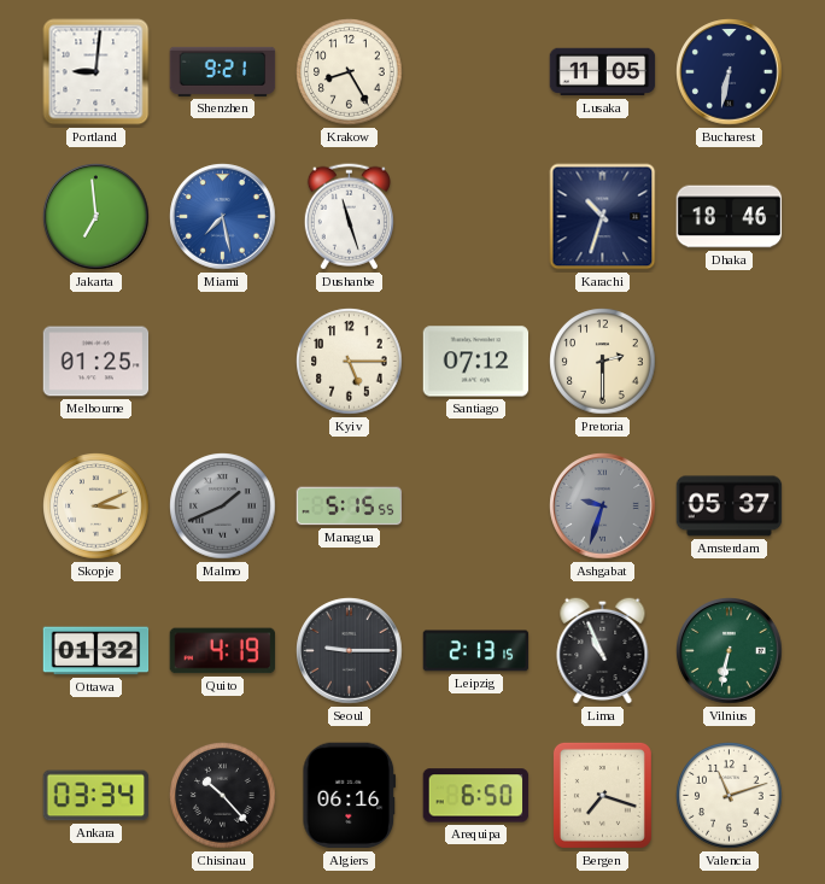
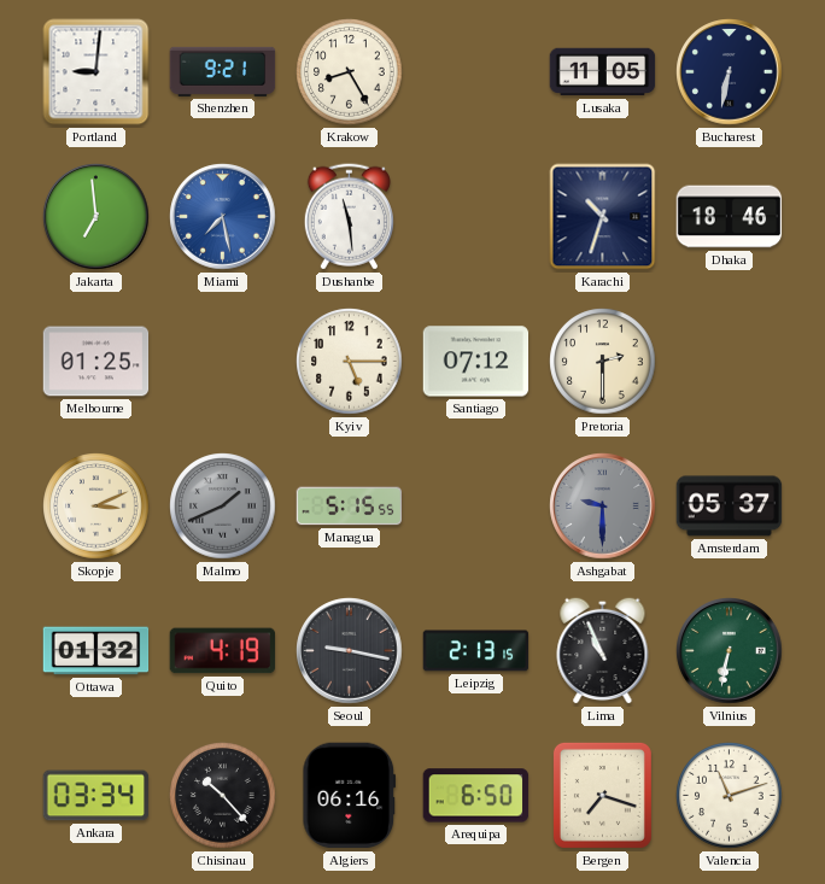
Dushanbe: 11:27 -> 11:29
Ashgabat: 9:33 -> 9:30
Seoul: 9:15 -> 9:17
